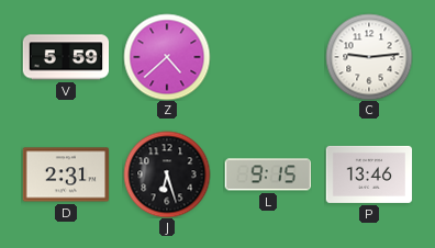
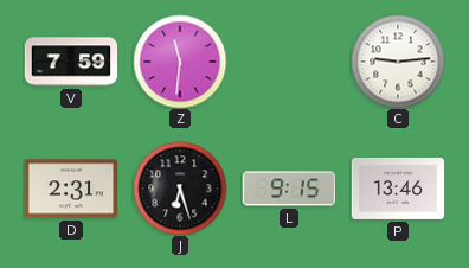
V: 5:59 -> 7:59
Z: 4:38 -> 11:31
